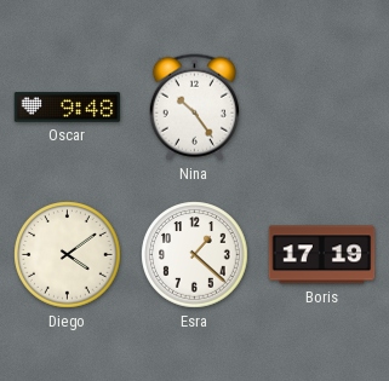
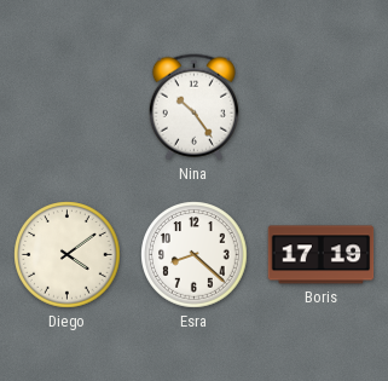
Oscar: 9:48 -> none
Esra: 1:22 -> 8:22
